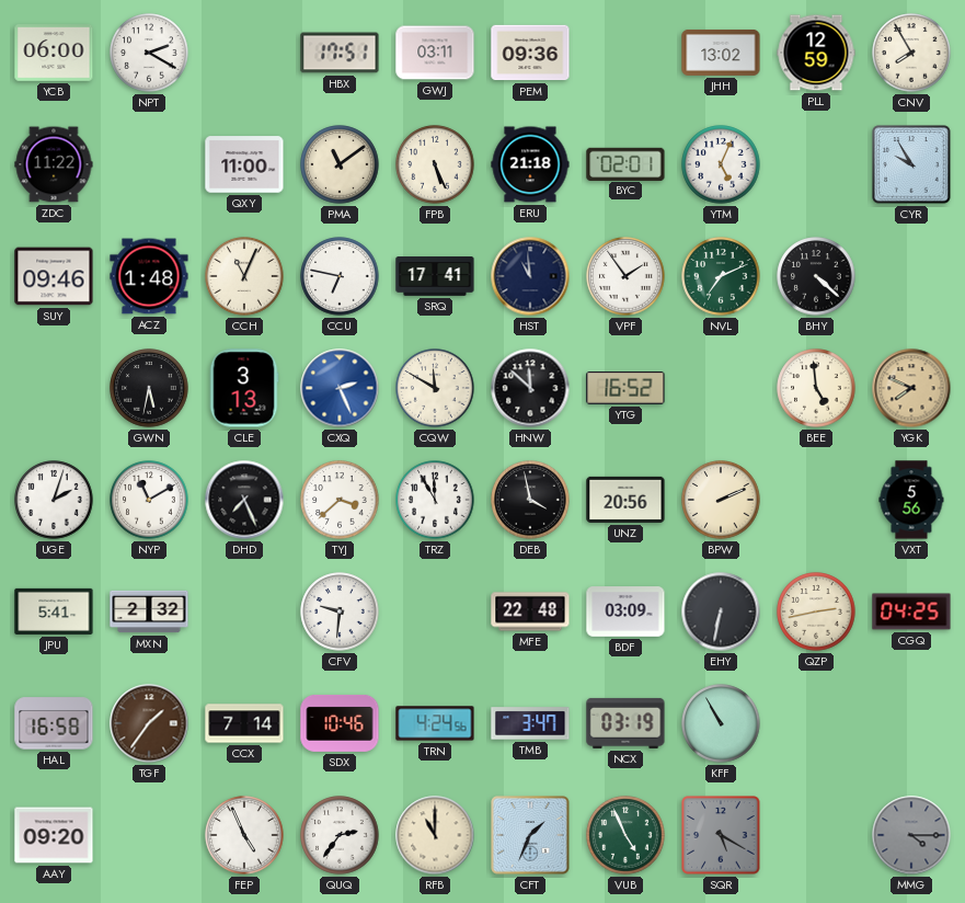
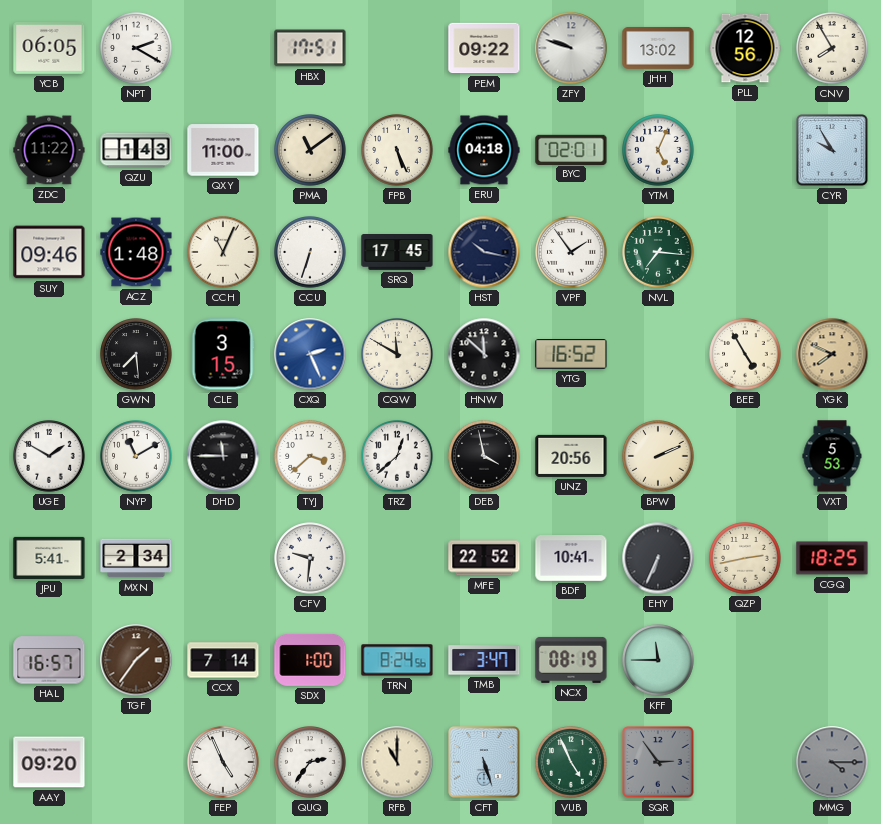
YCB: 06:00 -> 06:05
GWJ: 03:11 -> none
PEM: 09:36 -> 09:22
ZFY: none -> 9:48
PLL: 12:59 -> 12:56
QZU: none -> 1:43
ERU: 21:18 -> 04:18
CCU: 6:47 -> 6:33
SRQ: 17:41 -> 17:45
HST: 10:59 -> 10:17
NVL: 7:11 -> 7:16
BHY: 4:22 -> none
GWN: 5:32 -> 7:29
CLE: 3:13 -> 3:15
BEE: 4:59 -> 4:55
UGE: 2:03 -> 1:50
DHD: 7:26 -> 11:45
TRZ: 11:55 -> 12:38
VXT: 5:56 -> 5:53
MXN: 2:32 -> 2:34
MFE: 22:48 -> 22:52
BDF: 03:09 -> 10:41
EHY: 6:32 -> 6:34
CGQ: 04:25 -> 18:25
HAL: 16:58 -> 16:57
SDX: 10:46 -> 1:00
TRN: 4:24 -> 8:24
NCX: 03:19 -> 08:19
KFF: 10:55 -> 11:45
CFT: 1:34 -> 5:27
SQR: 5:20 -> 2:54
